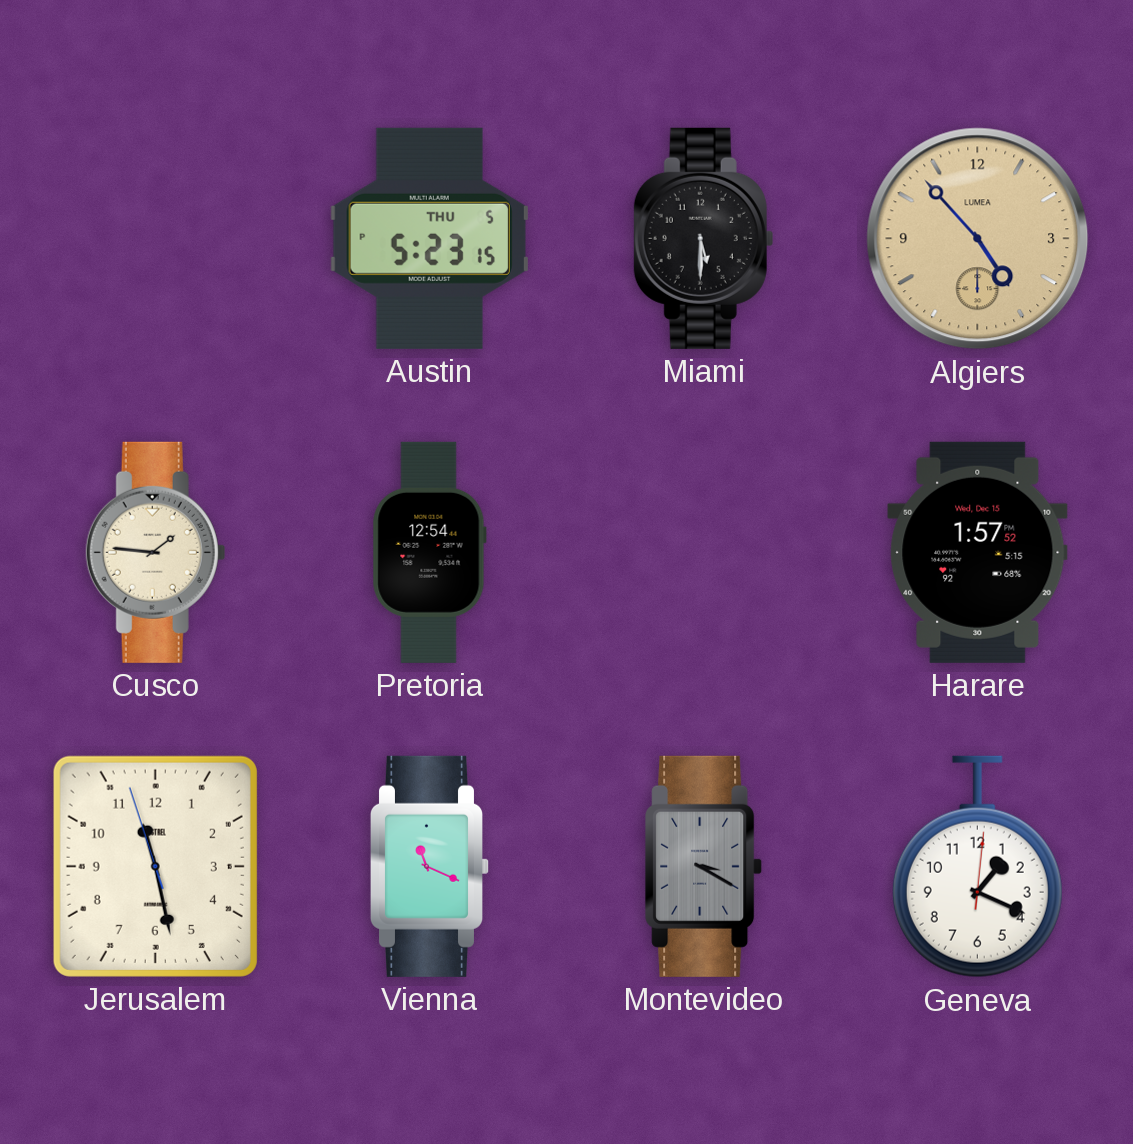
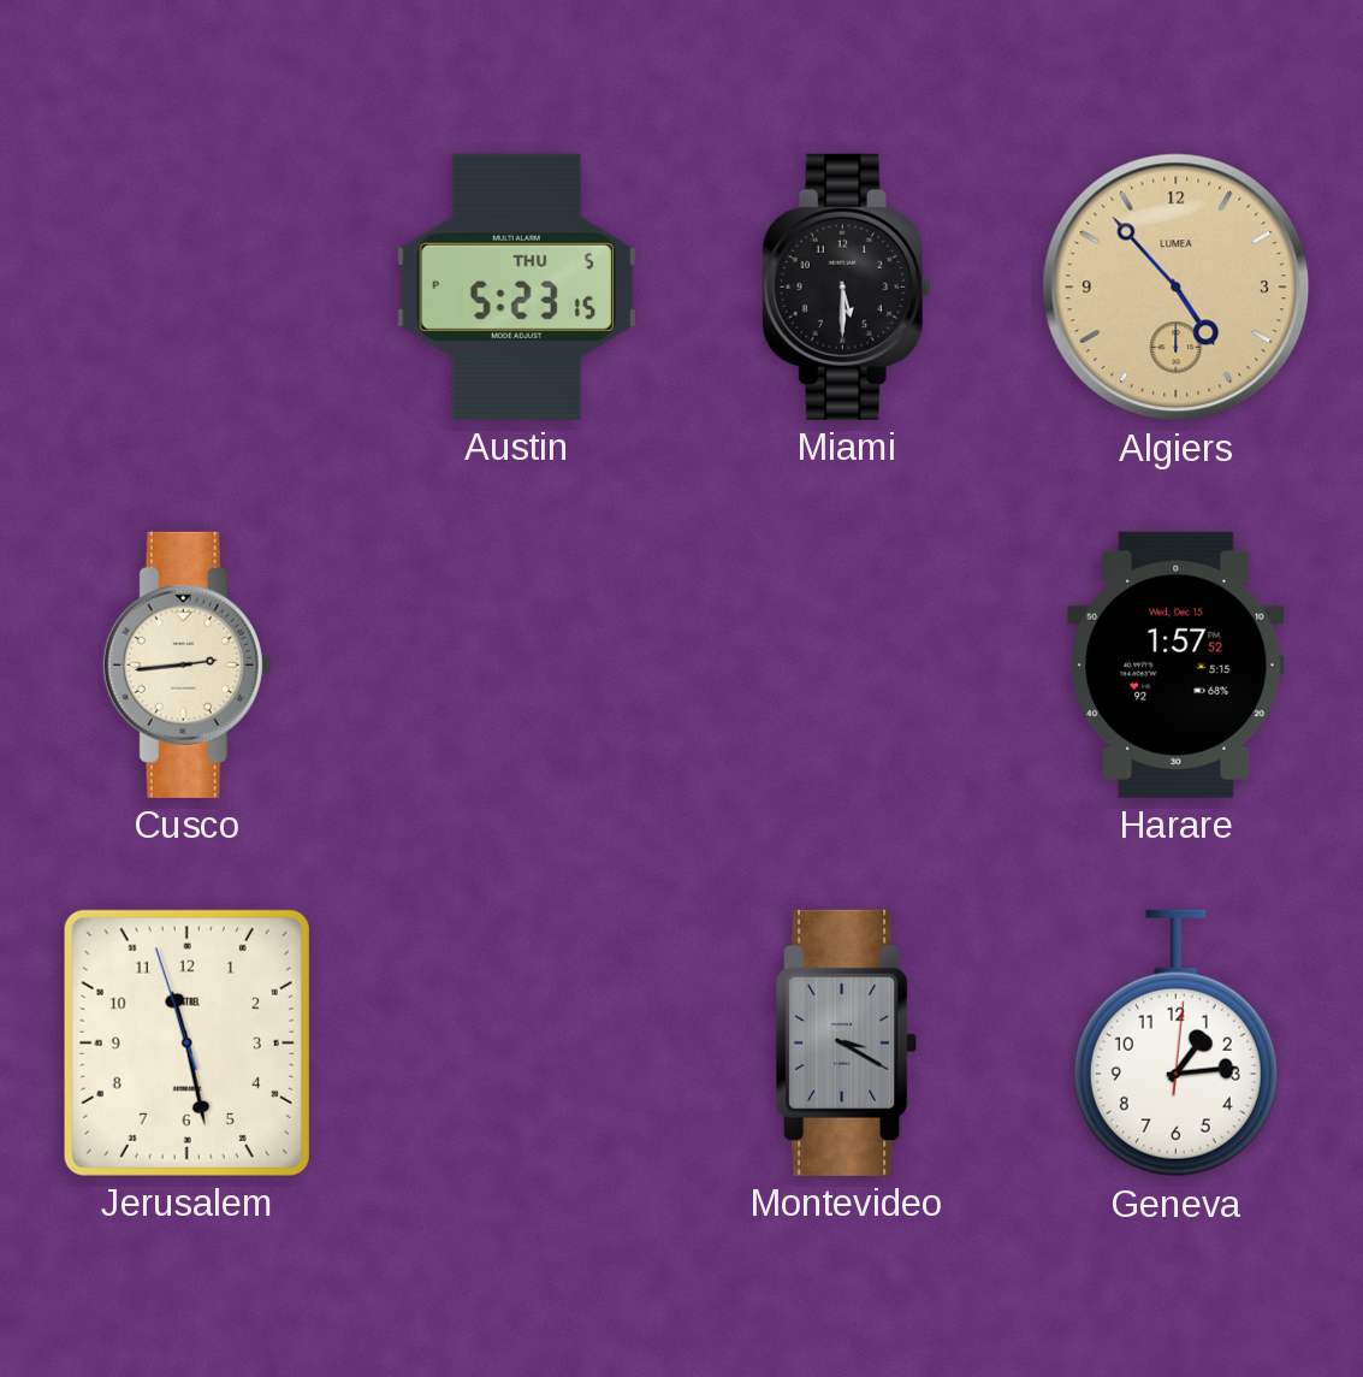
Cusco: 1:46 -> 2:44
Pretoria: 12:54 -> none
Vienna: 11:19 -> none
Geneva: 1:19 -> 1:14
